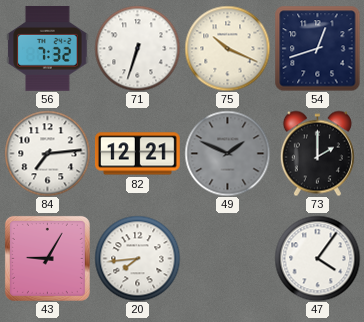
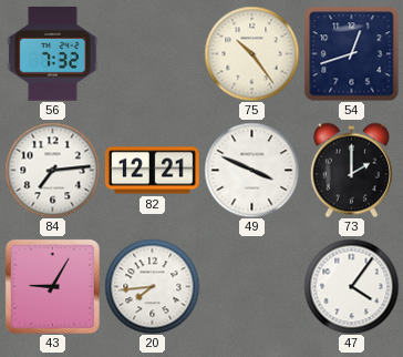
71: 6:33 -> none
75: 10:19 -> 10:24
49: 1:49 -> 3:49
49 dial: grey -> white
